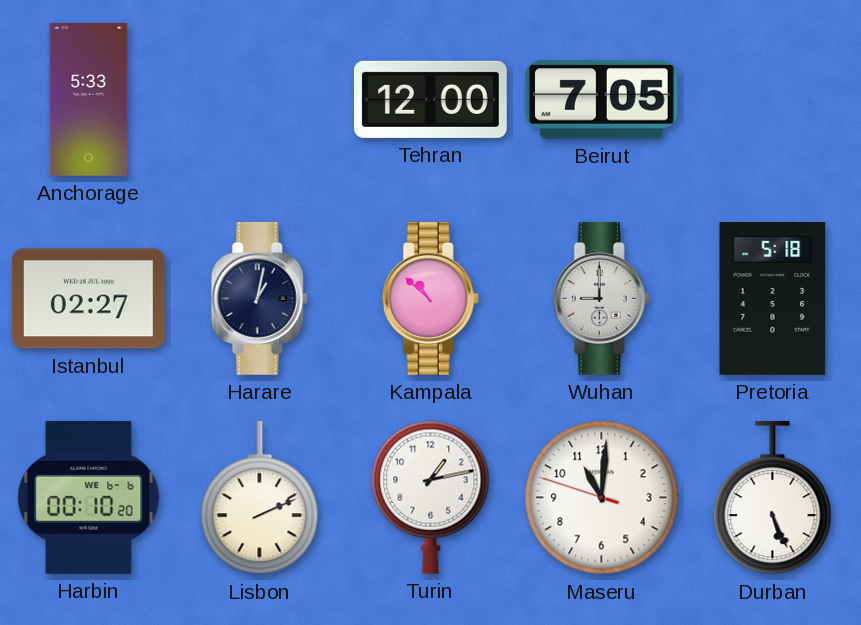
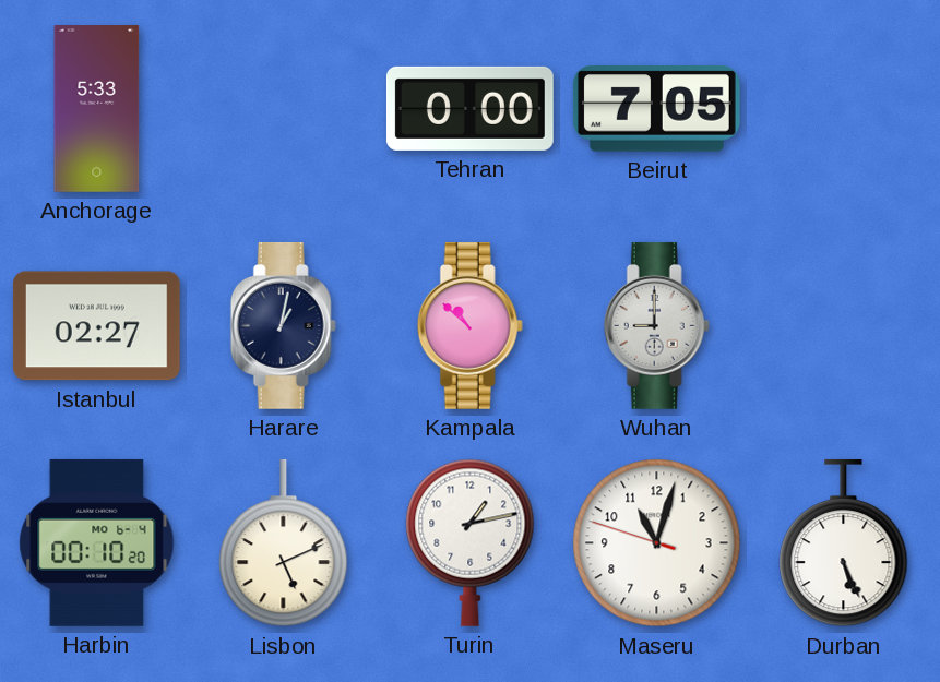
Tehran: 12:00 -> 0:00
Pretoria: 5:18 -> none
Harbin date: WE 6-6 -> MO 6-4
Lisbon: 2:11 -> 5:11
Maseru: 11:00 -> 11:02
